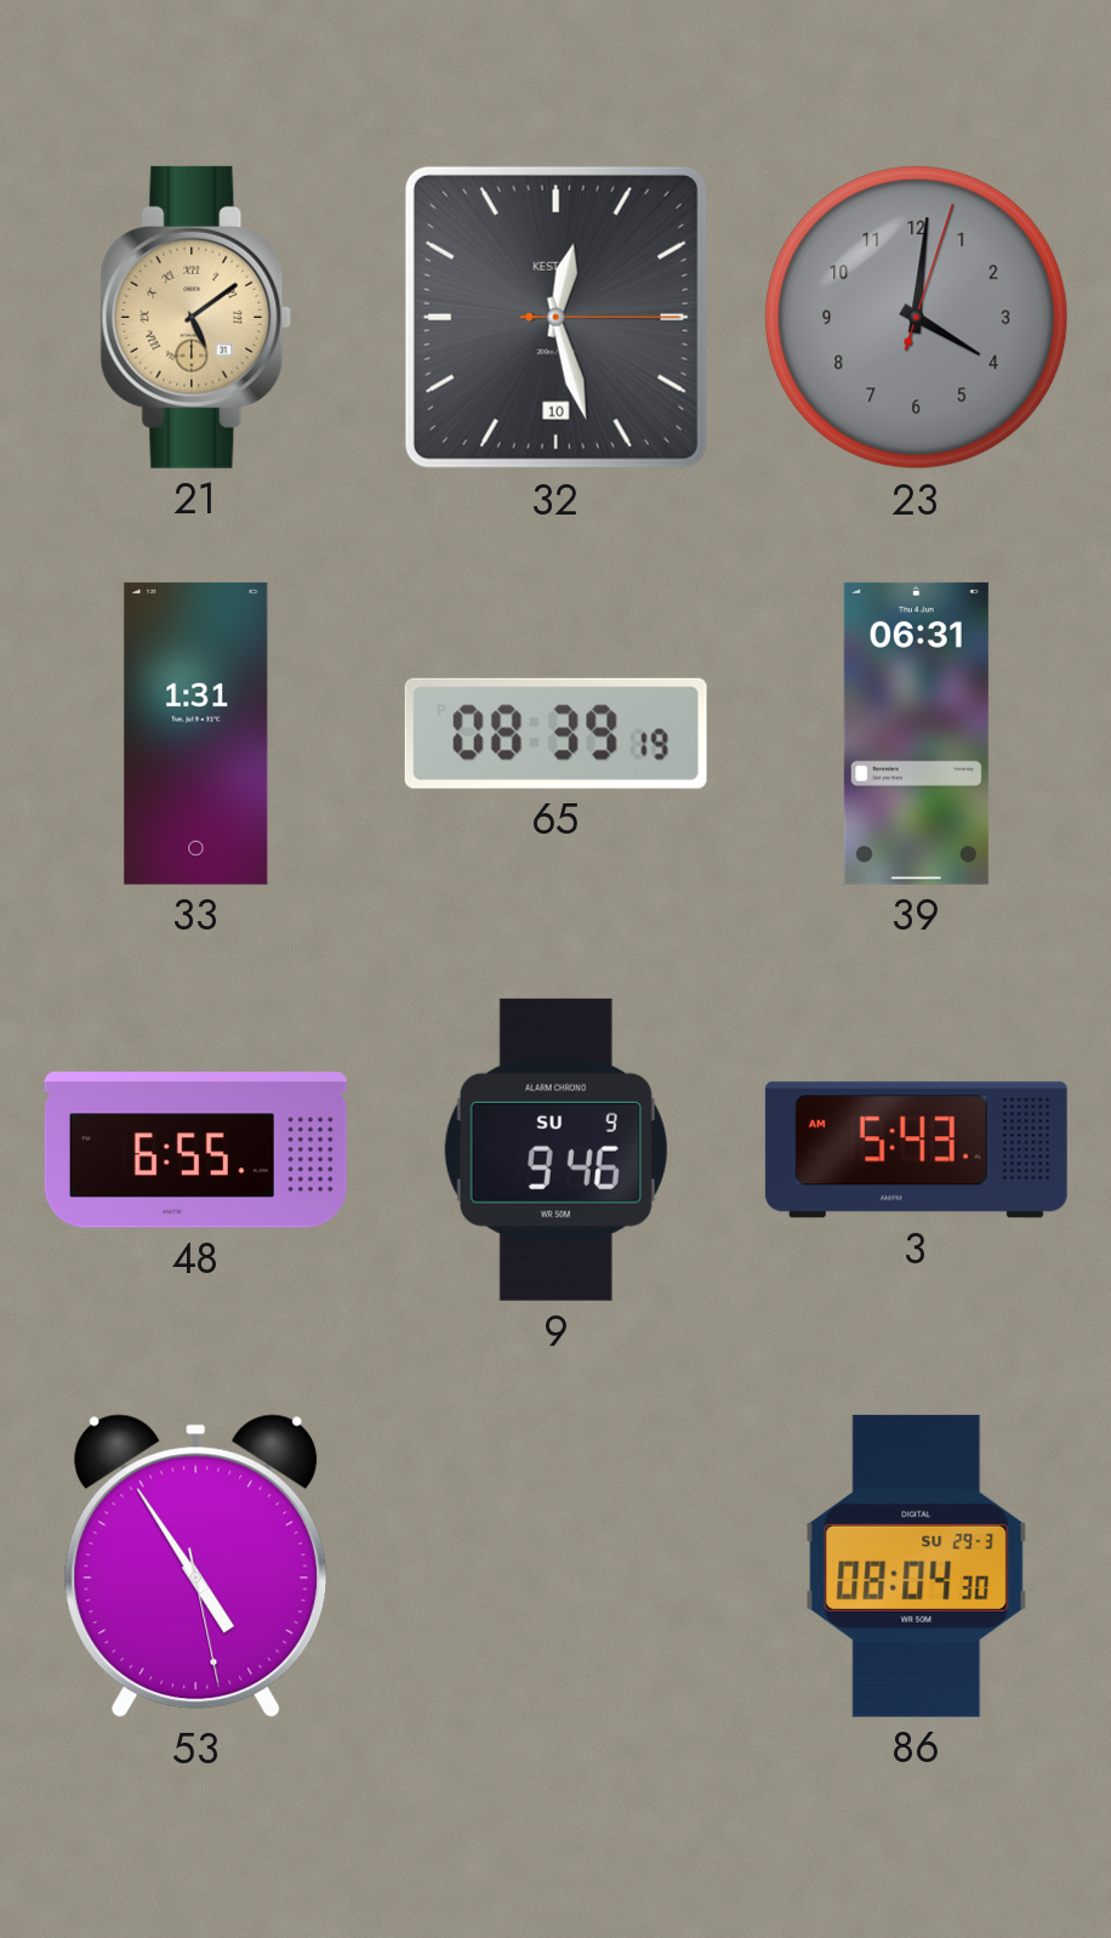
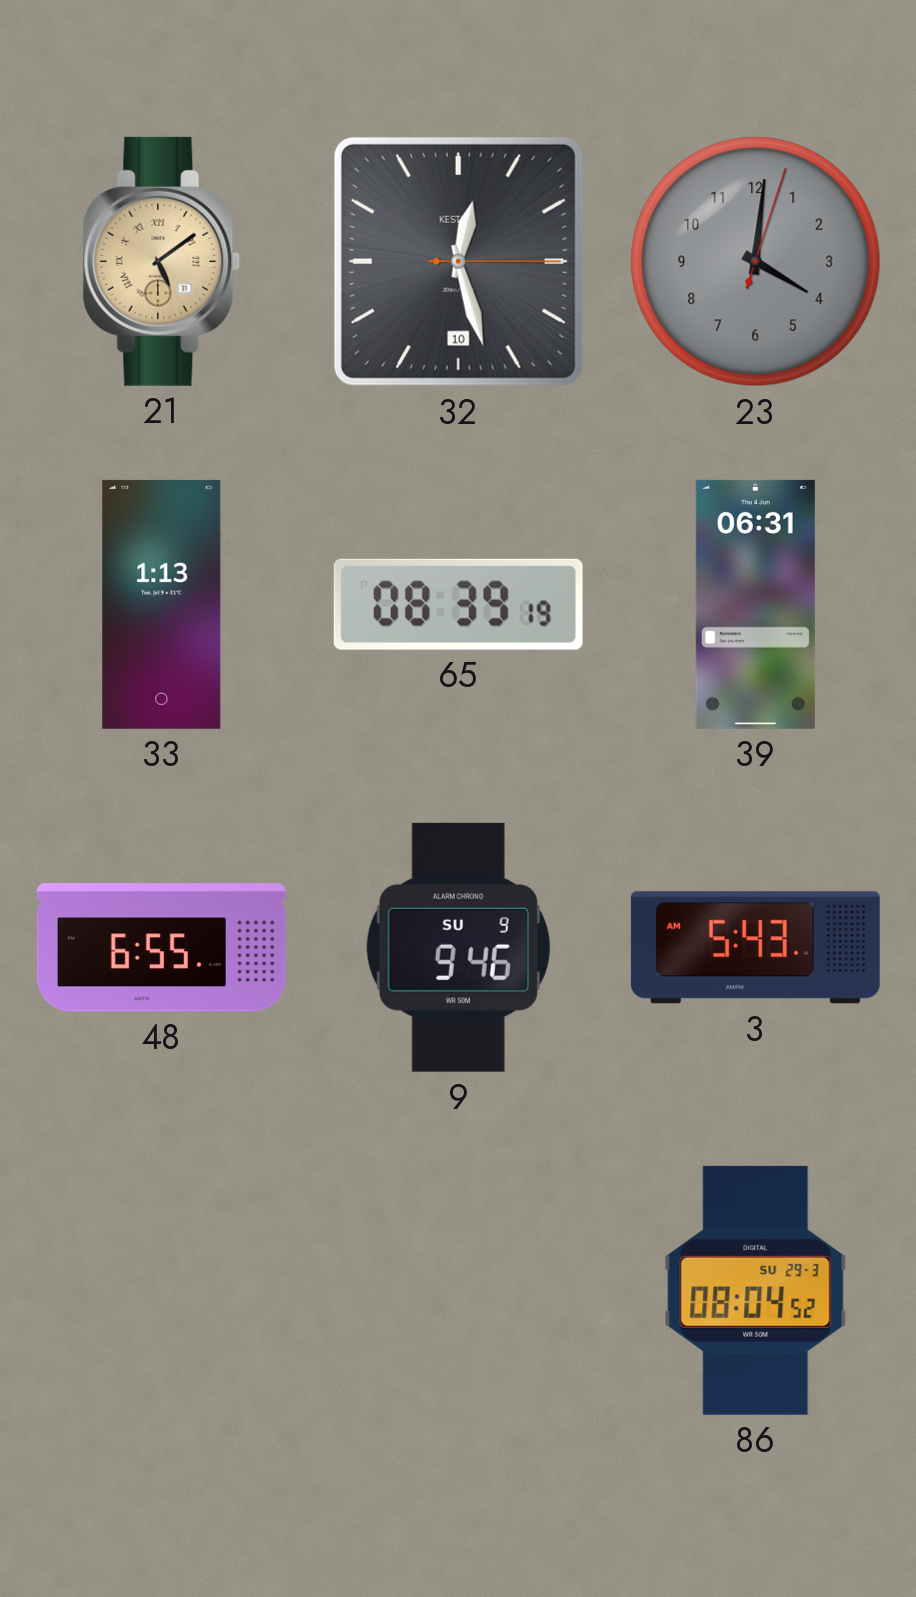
33: 1:31 -> 1:13
53: 4:54 -> none
86: 08:04:30 -> 08:04:52
